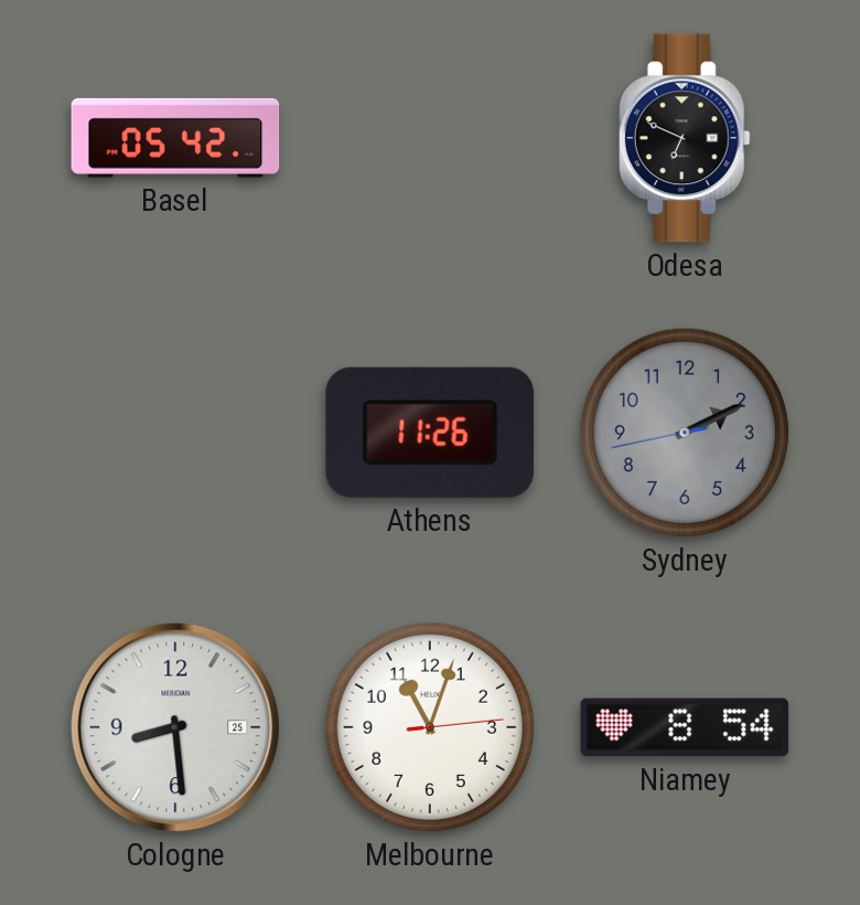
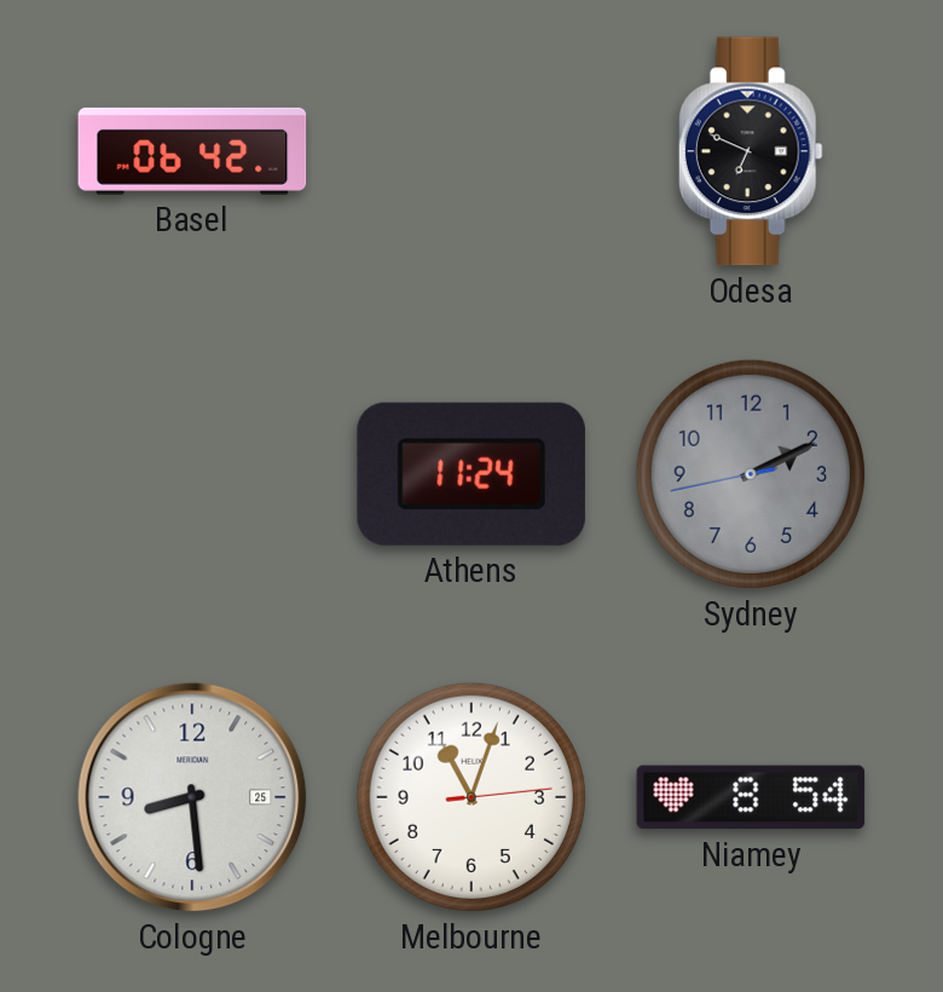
Basel: 05:42 -> 06:42
Athens: 11:26 -> 11:24
